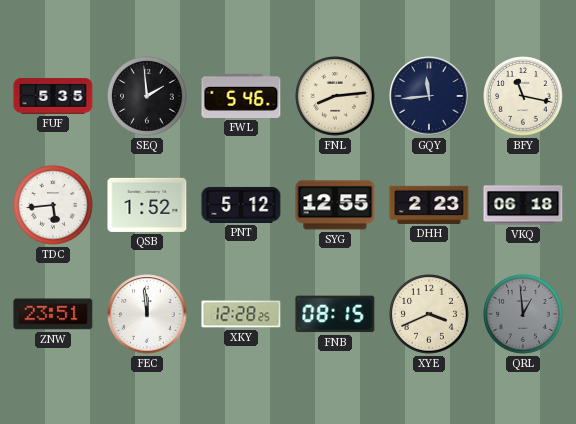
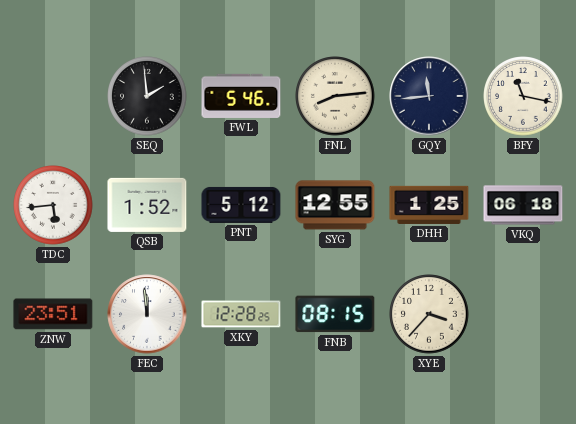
FUF: 5:35 -> none
DHH: 2:23 -> 1:25
XYE: 3:41 -> 3:37
QRL: 12:59 -> none
